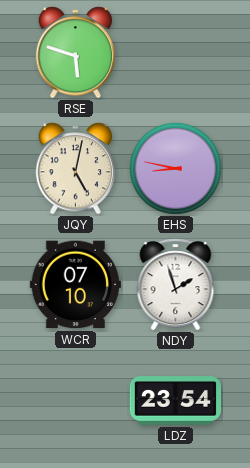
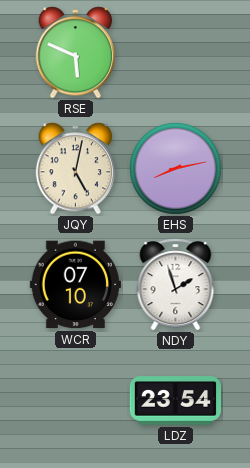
RSE: 5:48 -> 5:49
EHS: 8:47 -> 8:13
